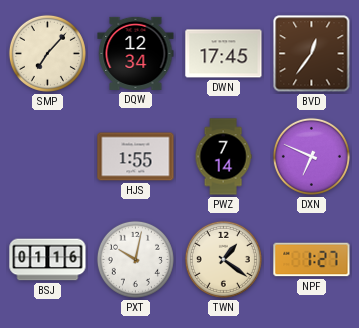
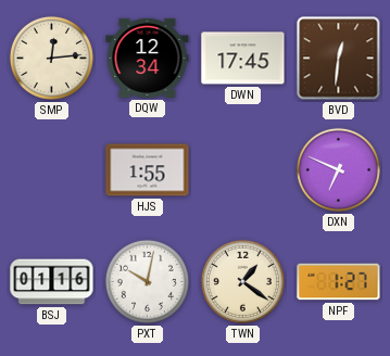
SMP: 7:07 -> 12:14
BVD: 12:36 -> 12:31
PWZ: 7:14 -> none
